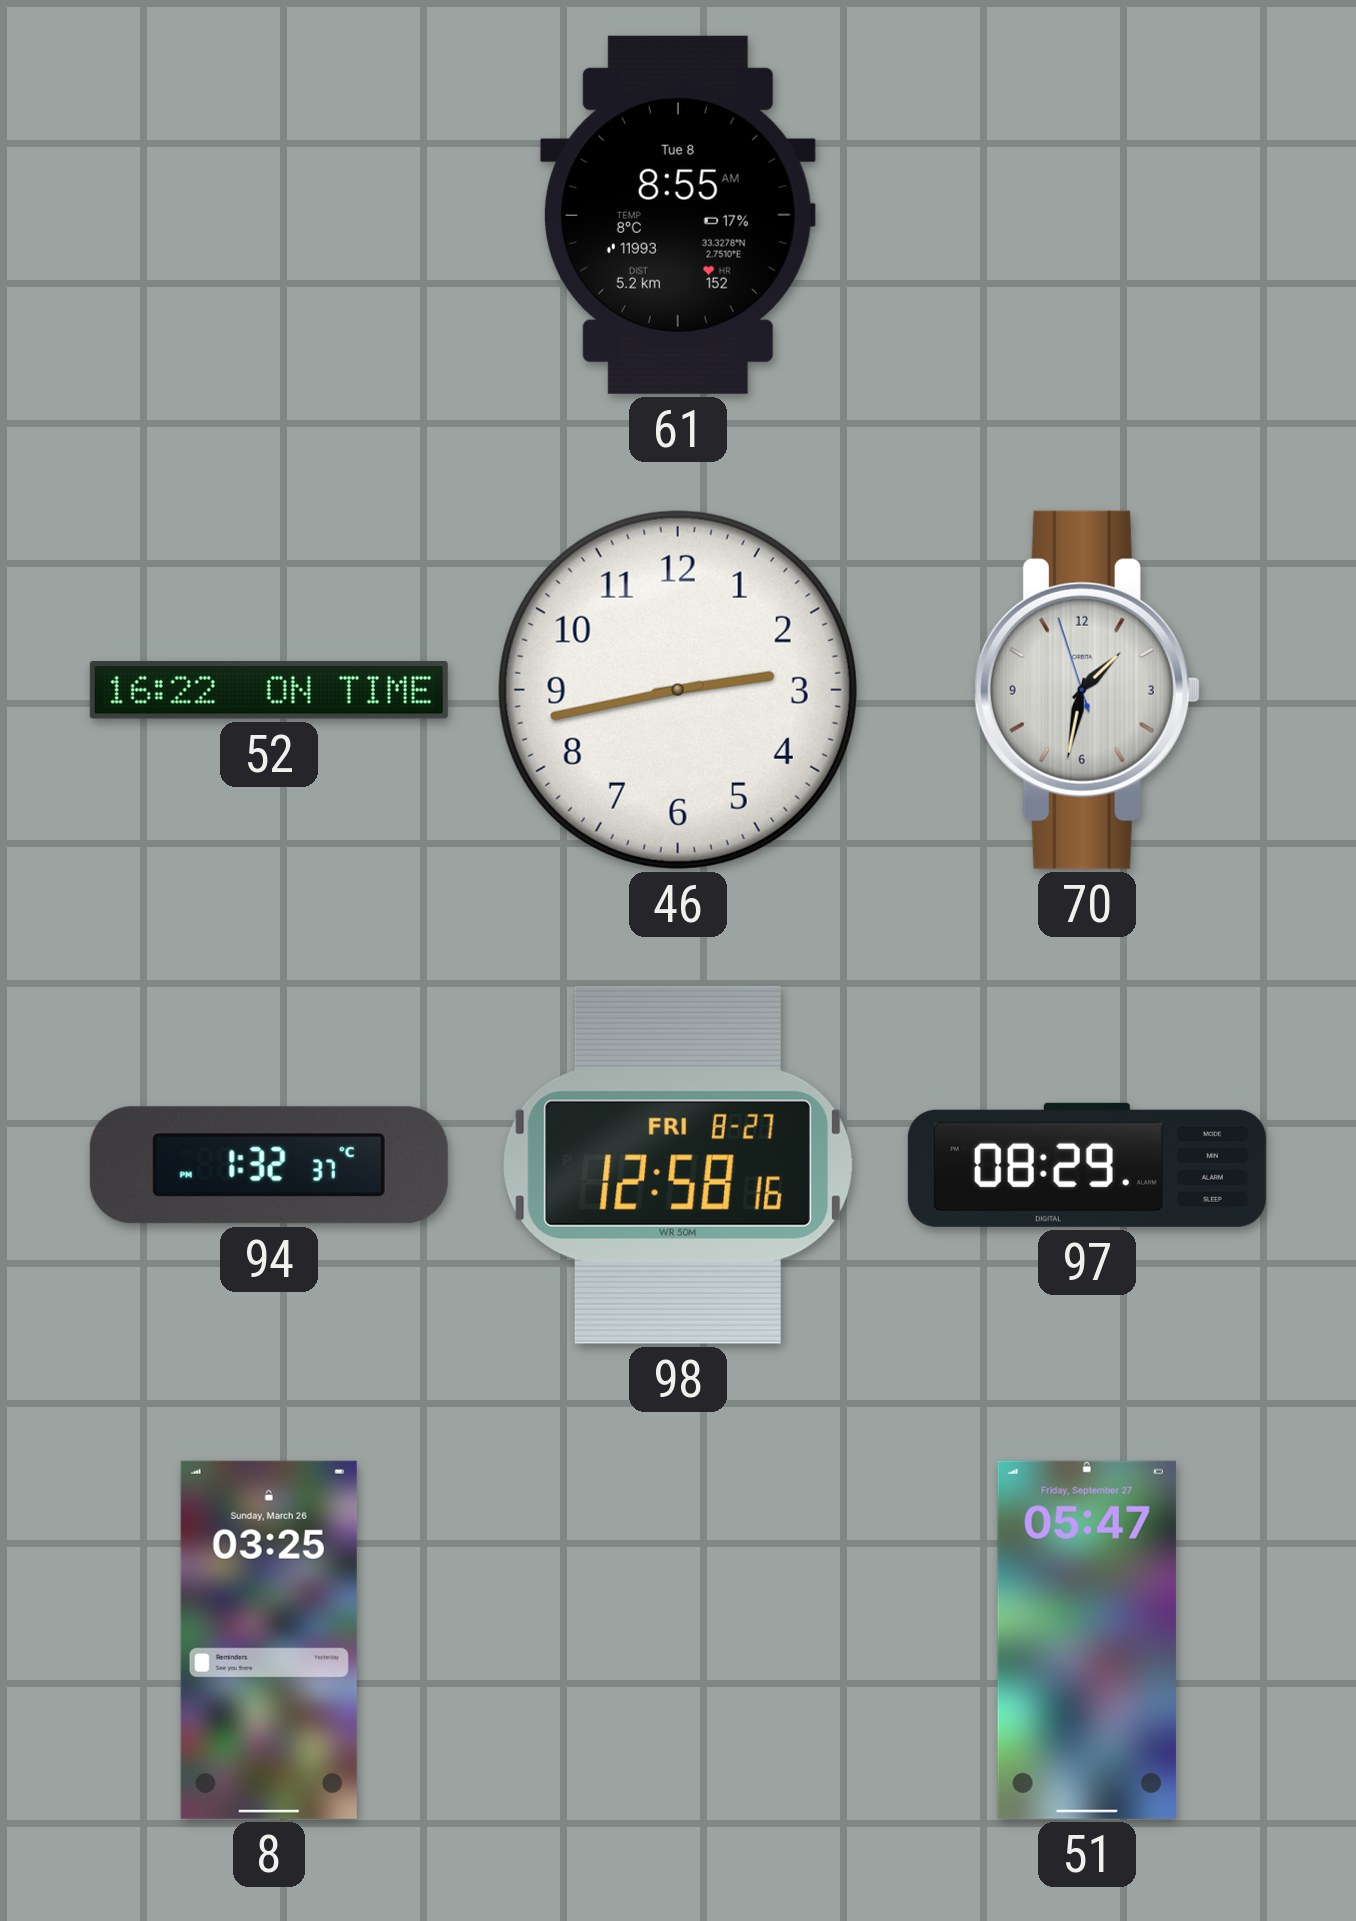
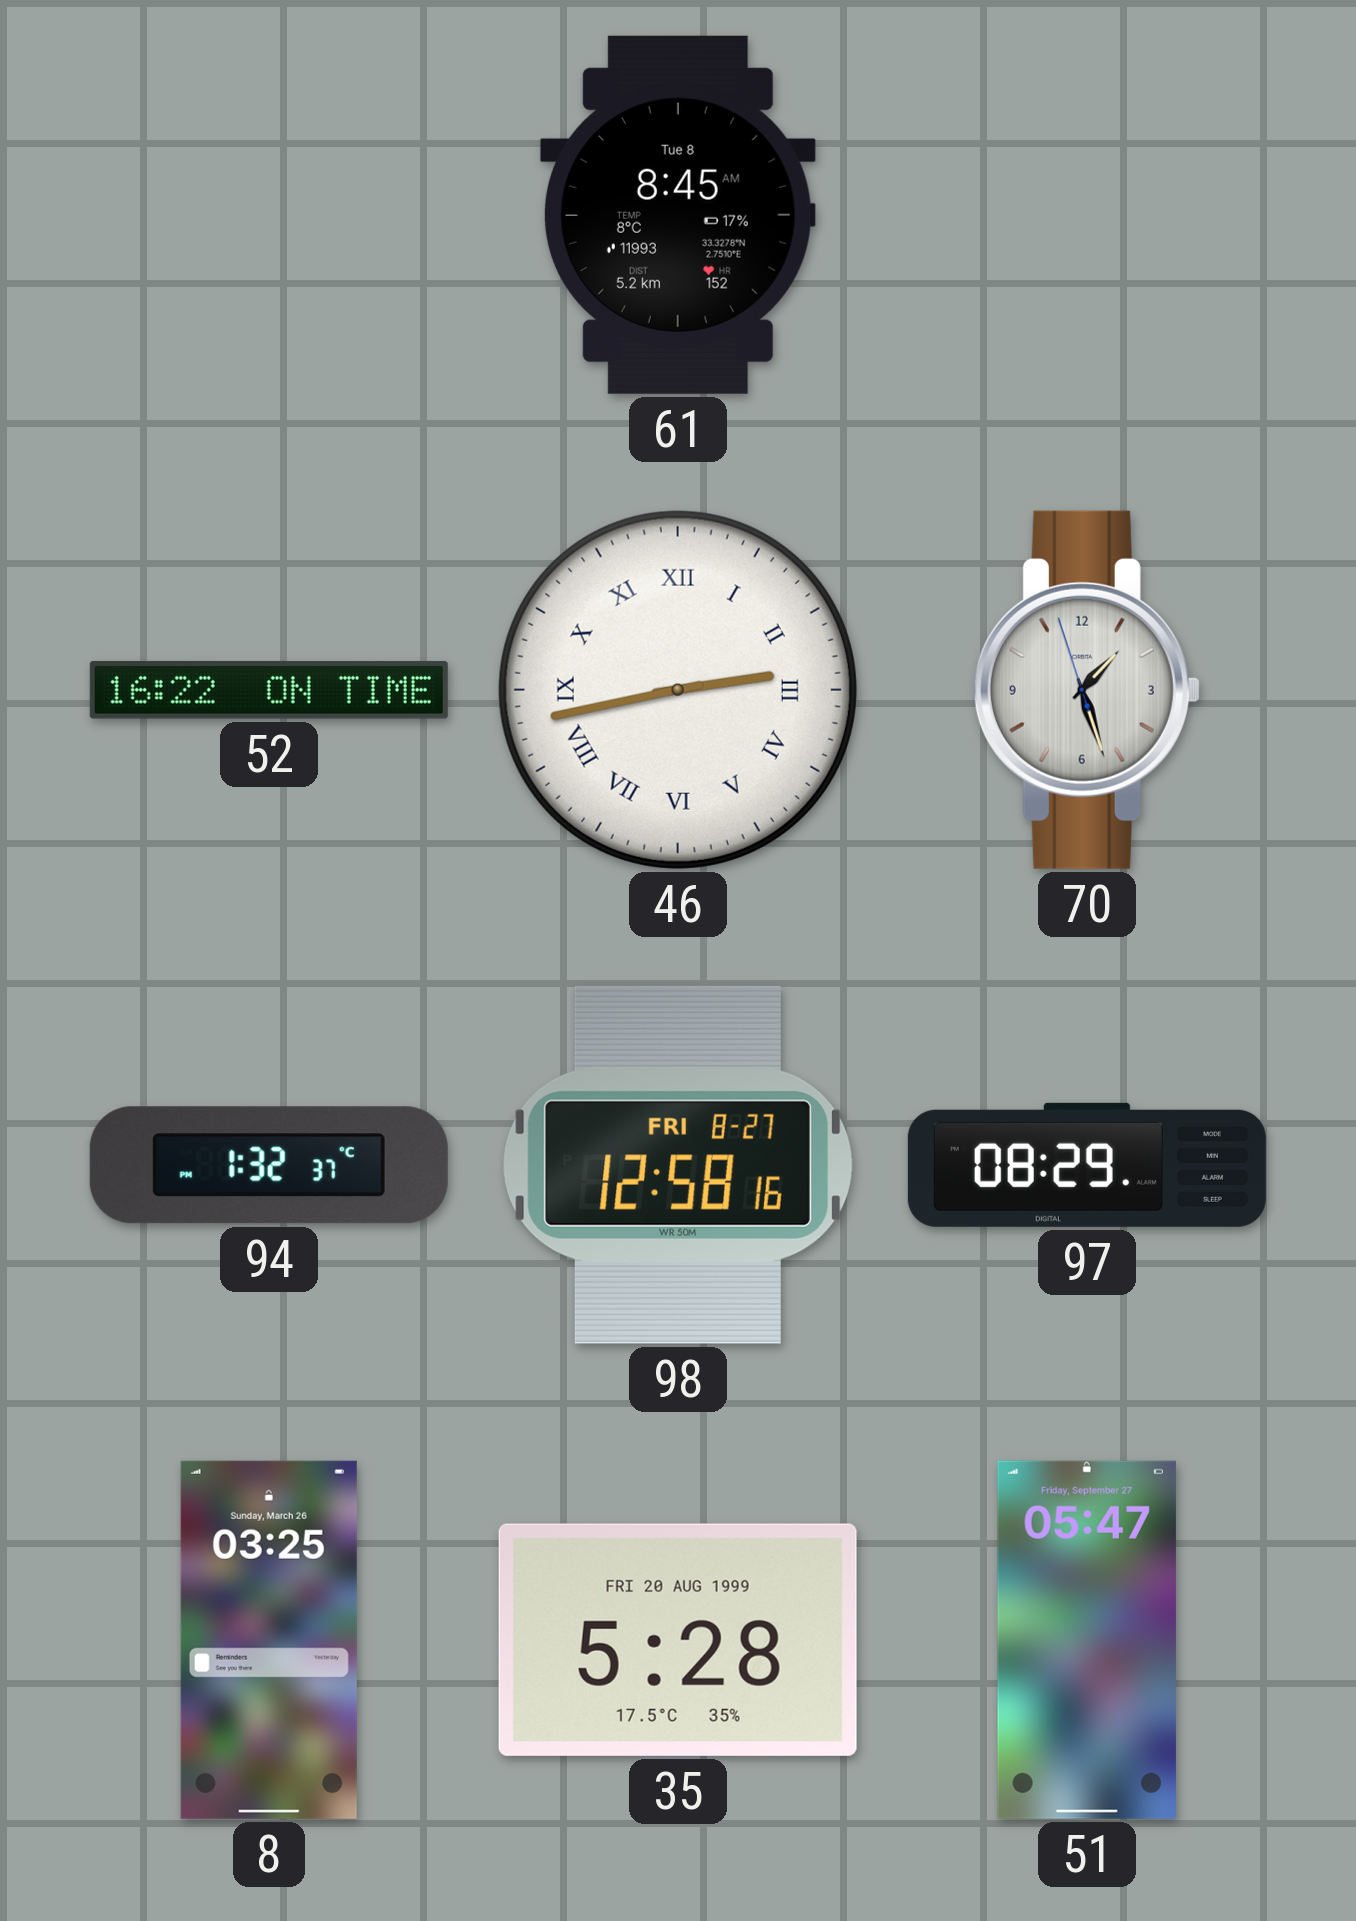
61: 8:55 -> 8:45
46 numerals: Arabic -> Roman
70: 1:31 -> 1:26
35: none -> 5:28
